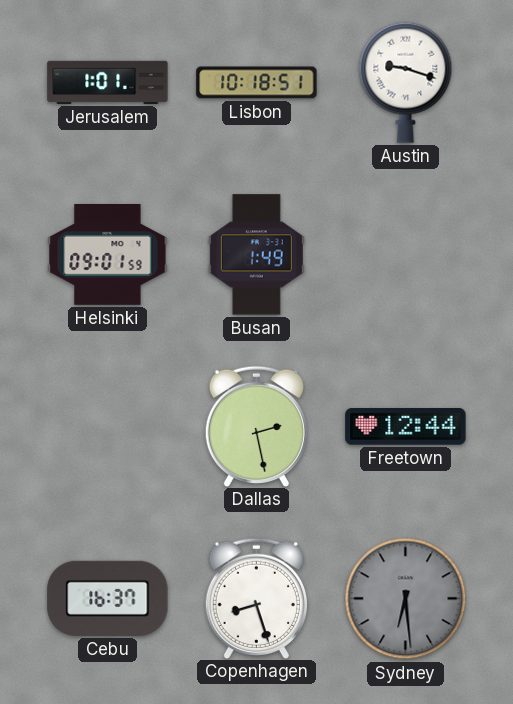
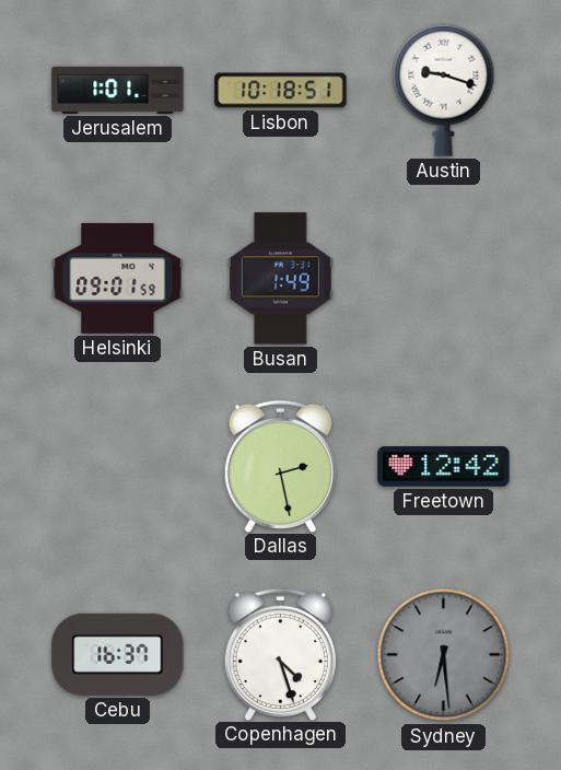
Freetown: 12:44 -> 12:42
Copenhagen: 8:27 -> 4:27
